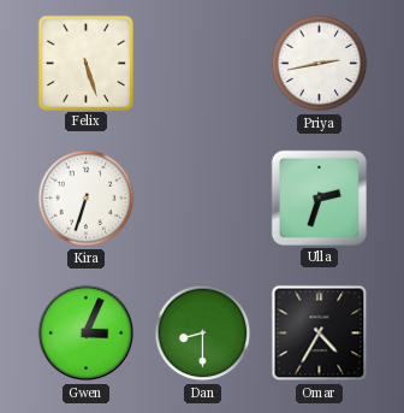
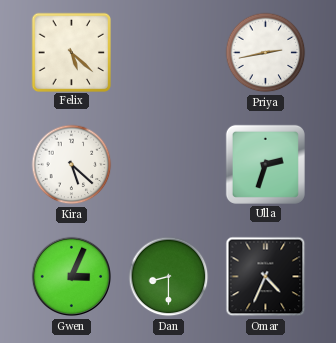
Felix: 5:27 -> 5:22
Kira: 6:33 -> 5:22
Omar: 4:35 -> 4:34
